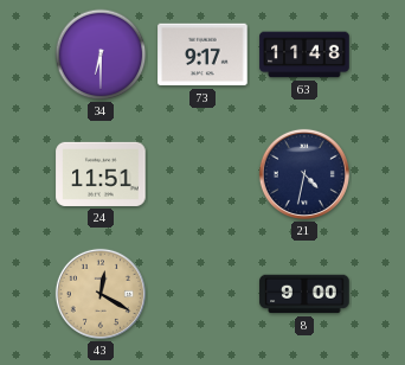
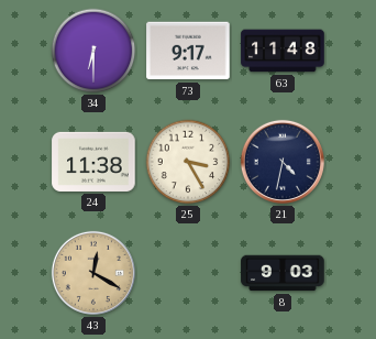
24: 11:51 -> 11:38
25: none -> 3:25
8: 9:00 -> 9:03
